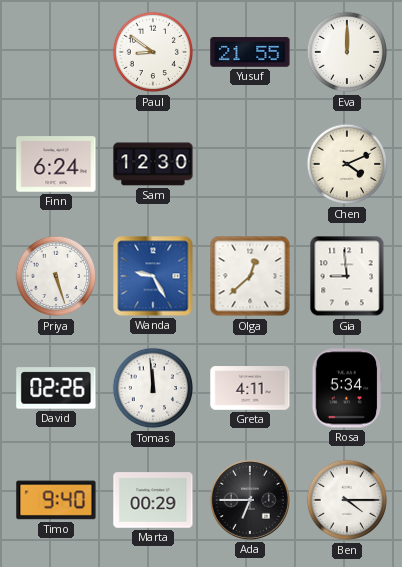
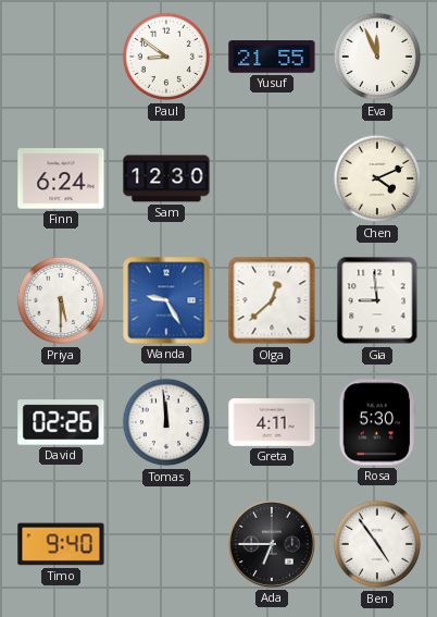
Eva: 12:00 -> 11:56
Priya: 5:27 -> 5:30
Rosa: 5:34 -> 5:30
Marta: 00:29 -> none
Ben: 4:15 -> 4:54
